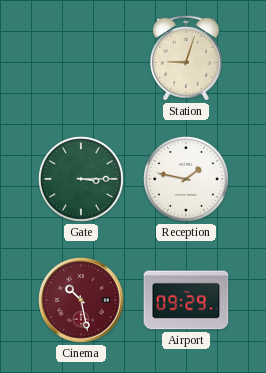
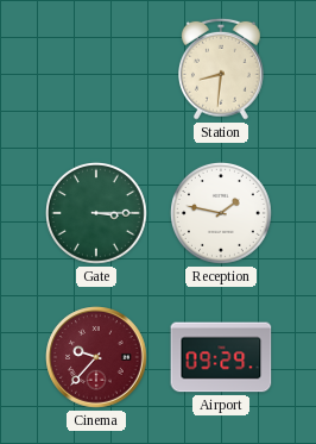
Station: 9:03 -> 8:31
Cinema: 10:28 -> 9:37
